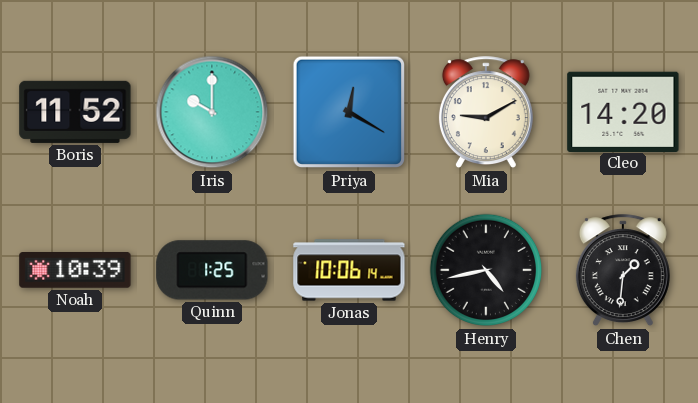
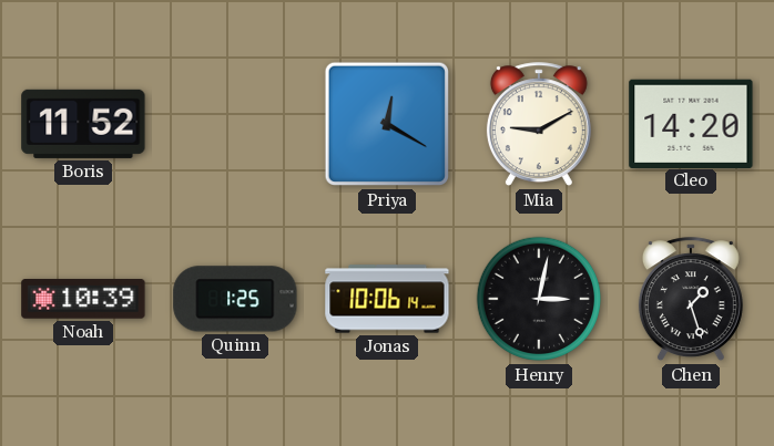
Iris: 10:00 -> none
Henry: 4:43 -> 3:02
Chen: 1:31 -> 1:27
